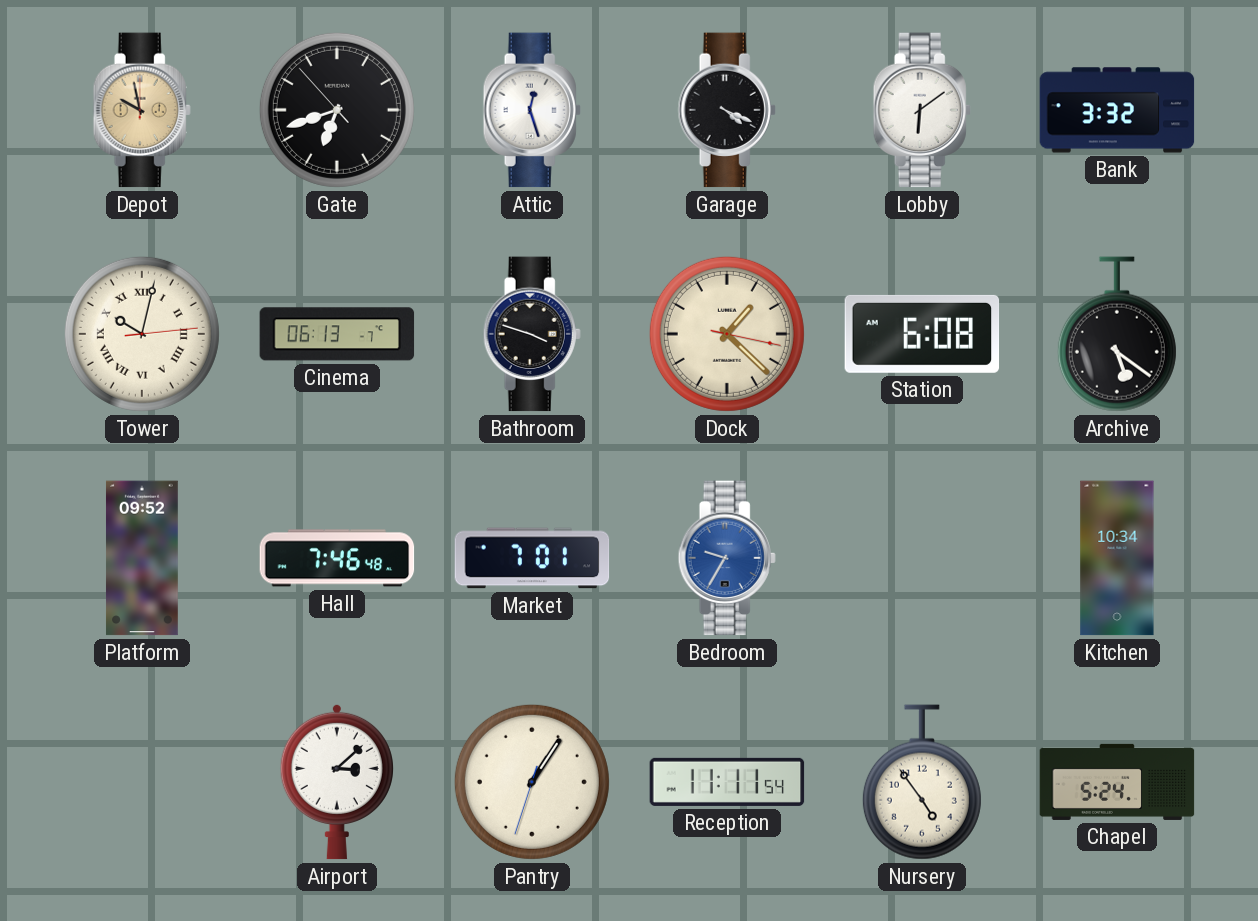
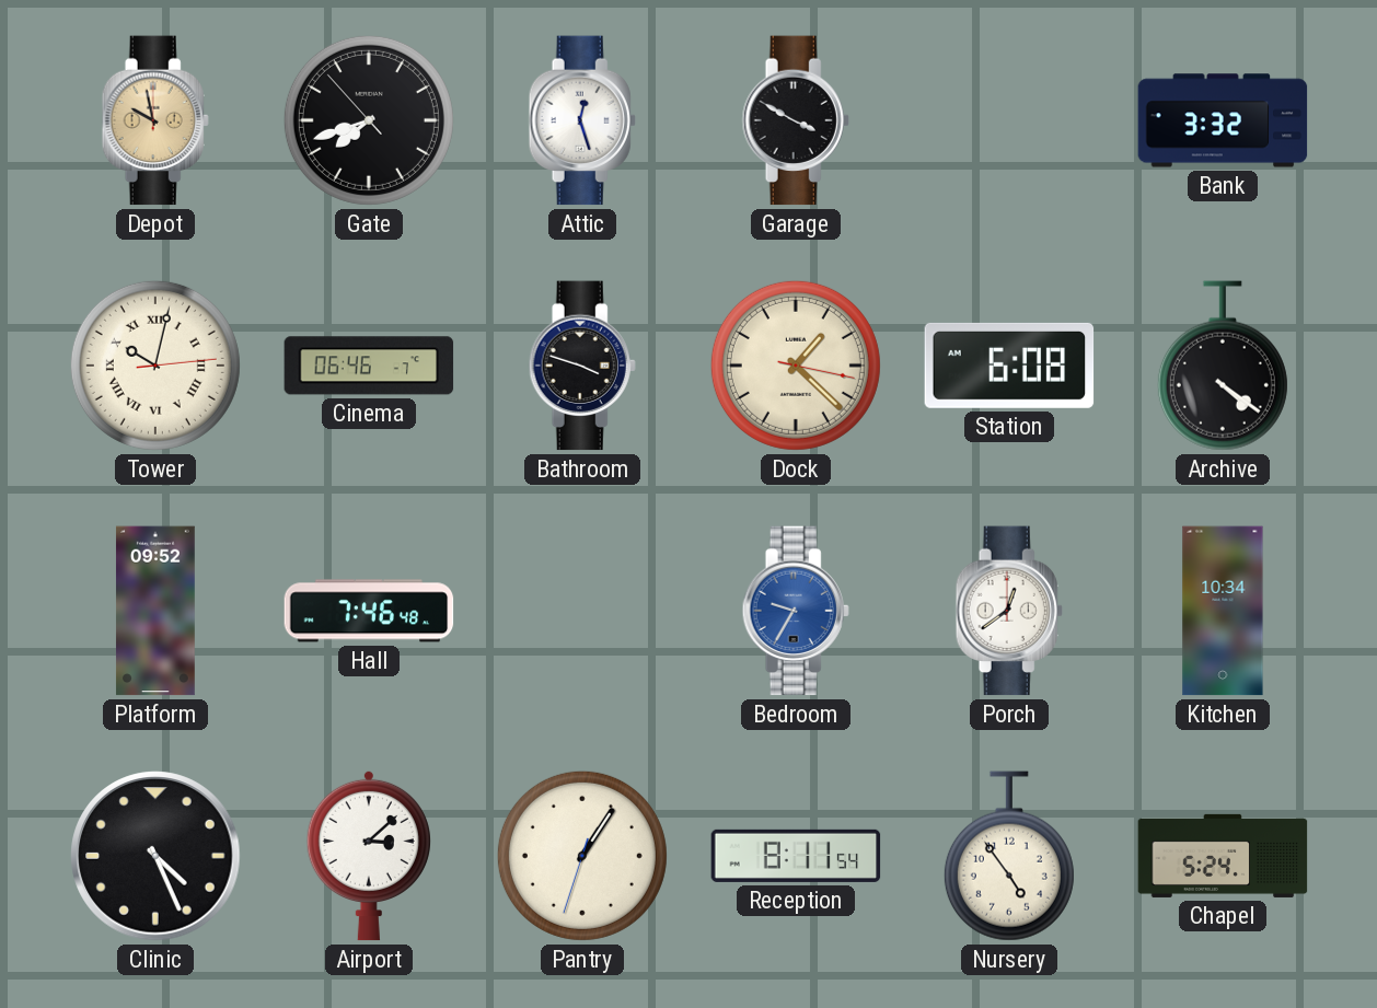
Gate: 6:41 -> 7:41
Garage: 4:19 -> 3:50
Lobby: 6:09 -> none
Cinema: 06:13 -> 06:46
Archive: 5:21 -> 4:21
Market: 7:01 -> none
Porch: none -> 12:39
Clinic: none -> 4:26
Reception: 11:11 -> 8:11
